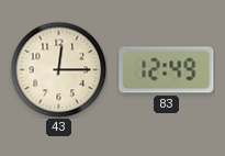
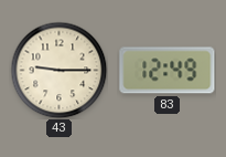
43: 12:15 -> 9:15
